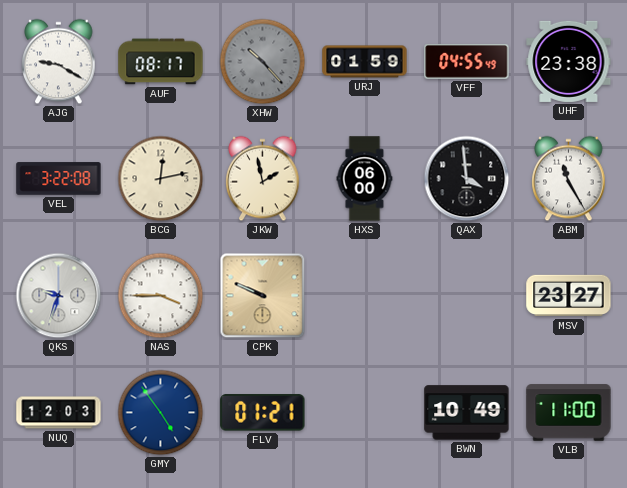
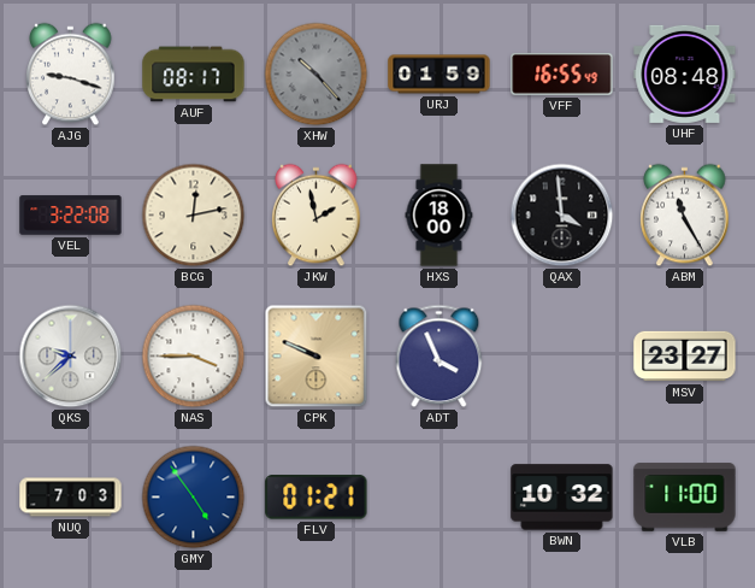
AJG: 9:20 -> 9:18
VFF: 04:55 -> 16:55
UHF: 23:38 -> 08:48
HXS: 06:00 -> 18:00
QKS: 9:33 -> 9:38
ADT: none -> 3:56
NUQ: 12:03 -> 7:03
BWN: 10:49 -> 10:32
